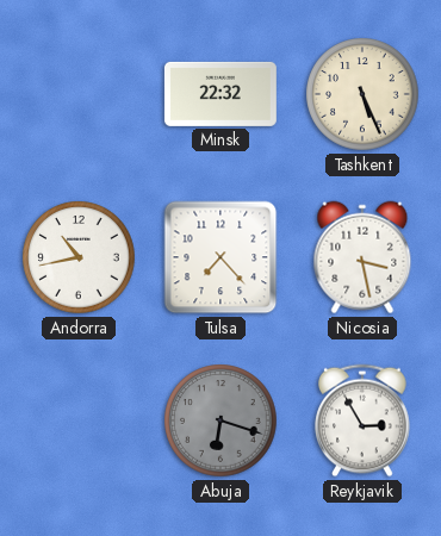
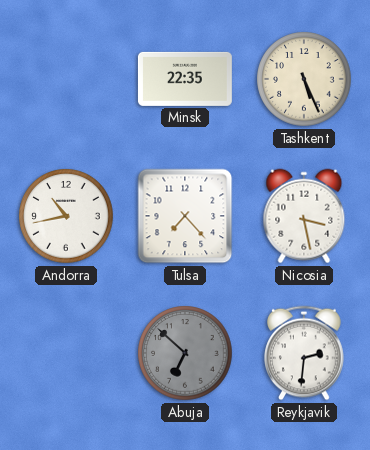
Minsk: 22:32 -> 22:35
Abuja: 6:18 -> 6:52
Reykjavik: 2:55 -> 2:31
